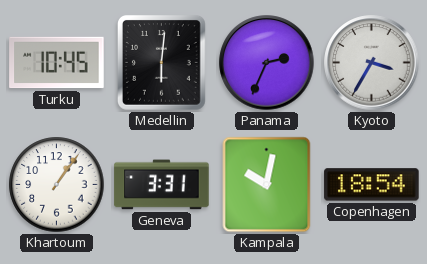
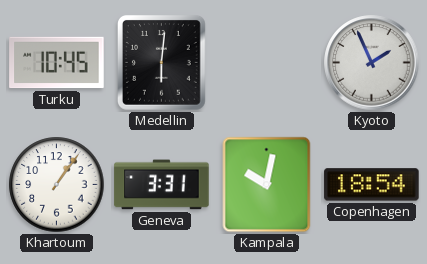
Panama: 2:34 -> none
Kyoto: 3:35 -> 1:56
